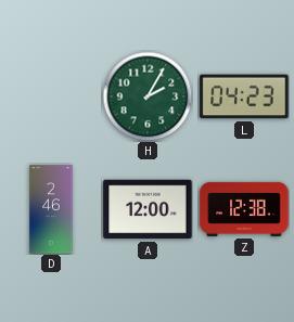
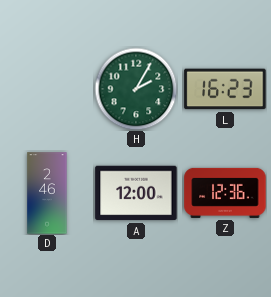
L: 04:23 -> 16:23
Z: 12:38 -> 12:36
